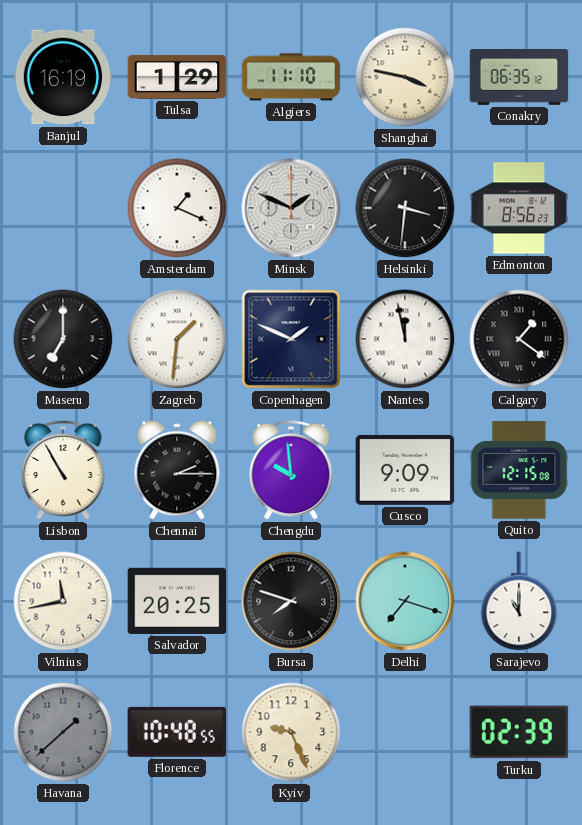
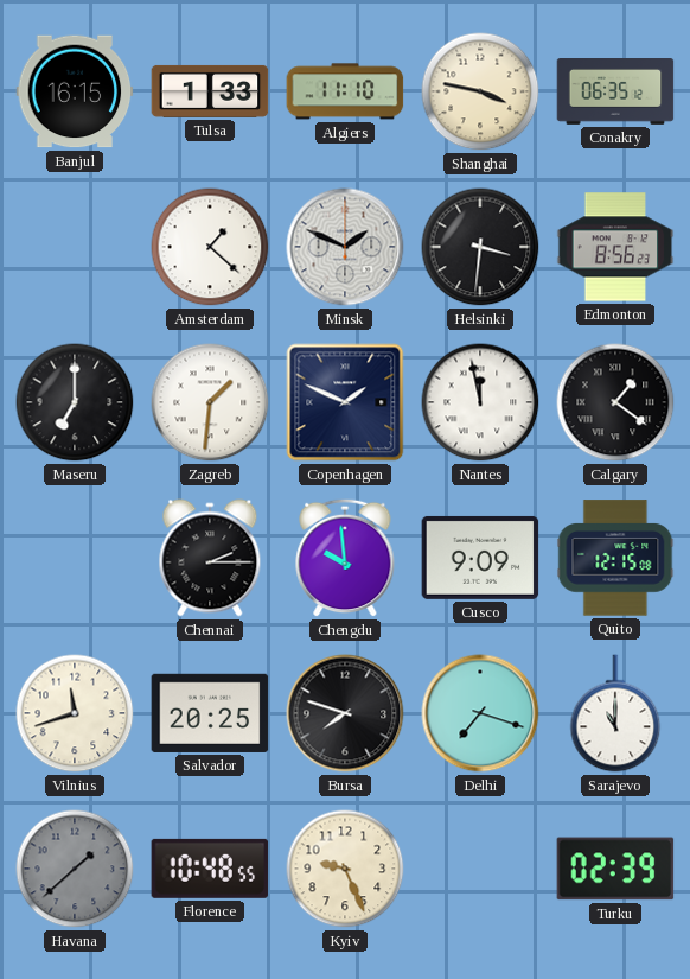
Banjul: 16:19 -> 16:15
Tulsa: 1:29 -> 1:33
Amsterdam: 1:19 -> 1:22
Lisbon: 10:55 -> none
Vilnius: 11:43 -> 11:42
